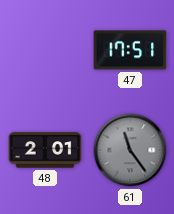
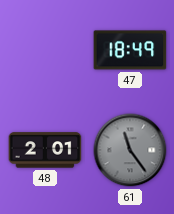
47: 17:51 -> 18:49
